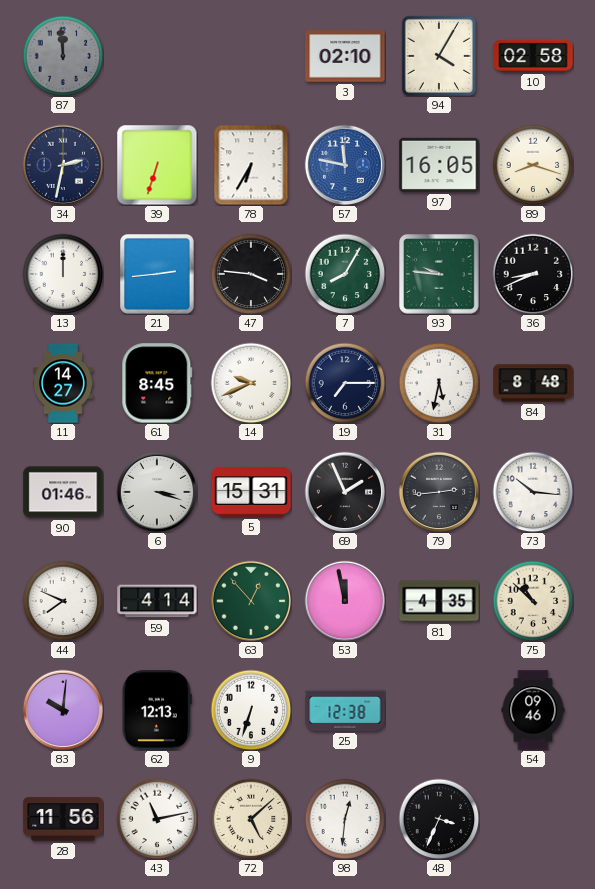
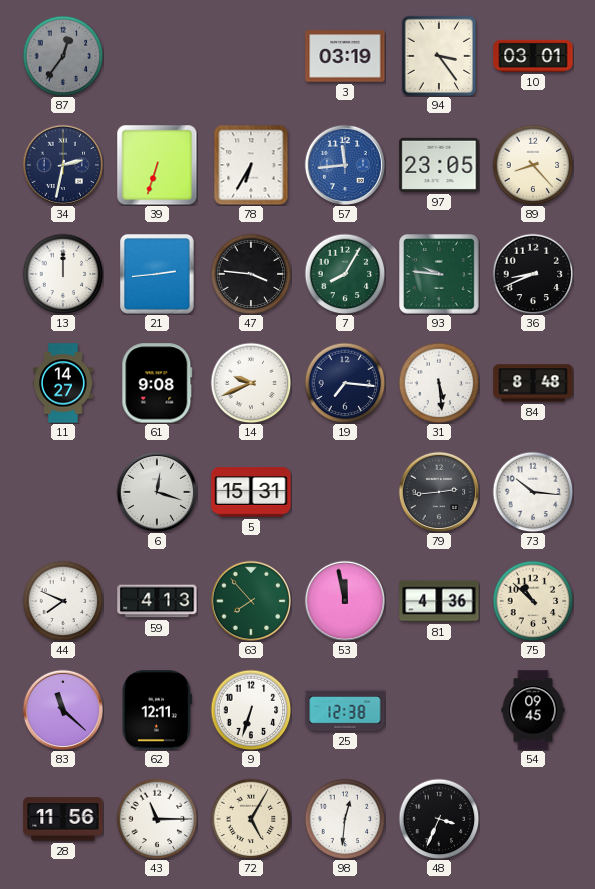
87: 11:59 -> 12:36
3: 02:10 -> 03:19
94: 4:05 -> 3:24
10: 02:58 -> 03:01
57: 11:47 -> 11:44
97: 16:05 -> 23:05
89: 8:18 -> 8:23
61: 8:45 -> 9:08
19: 7:15 -> 7:16
31: 5:32 -> 5:29
90: 01:46 -> none
6: 3:18 -> 12:18
69: 1:56 -> none
59: 4:14 -> 4:13
63: 12:53 -> 7:53
81: 4:35 -> 4:36
83: 10:01 -> 11:22
62: 12:13 -> 12:11
54: 09:46 -> 09:45
43: 11:13 -> 11:15
72: 5:08 -> 5:05
